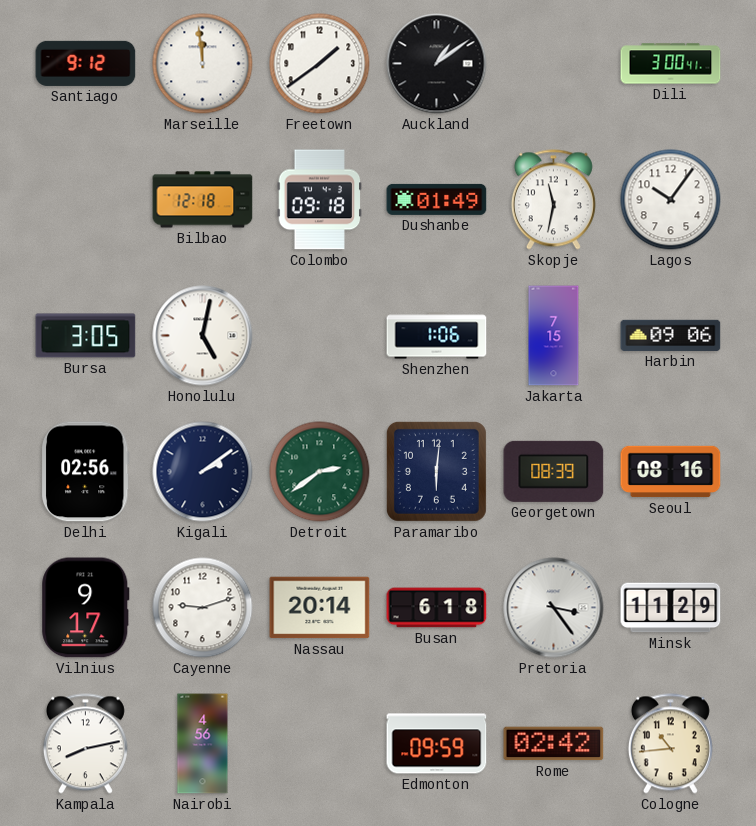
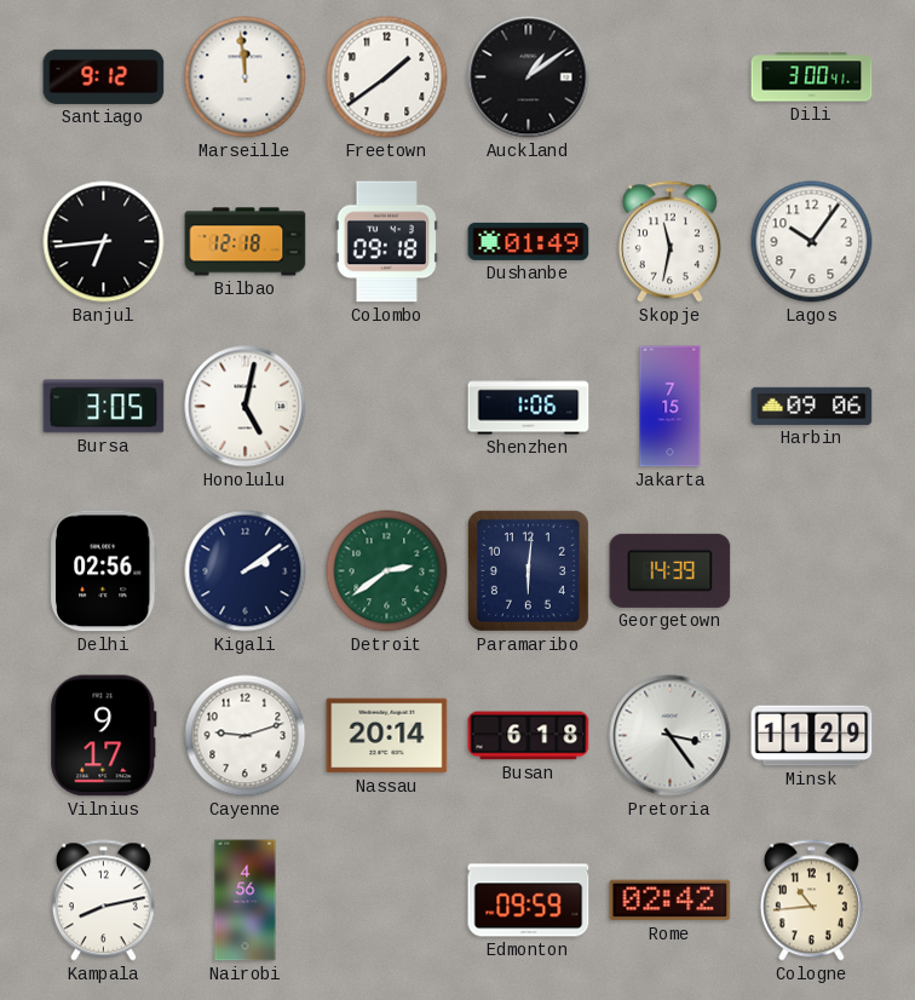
Banjul: none -> 6:44
Georgetown: 08:39 -> 14:39
Seoul: 08:16 -> none
